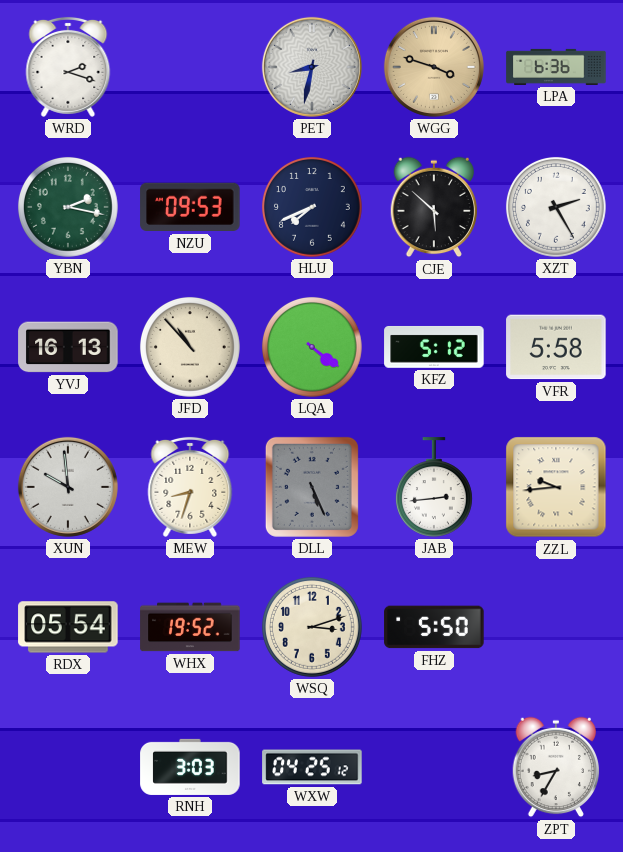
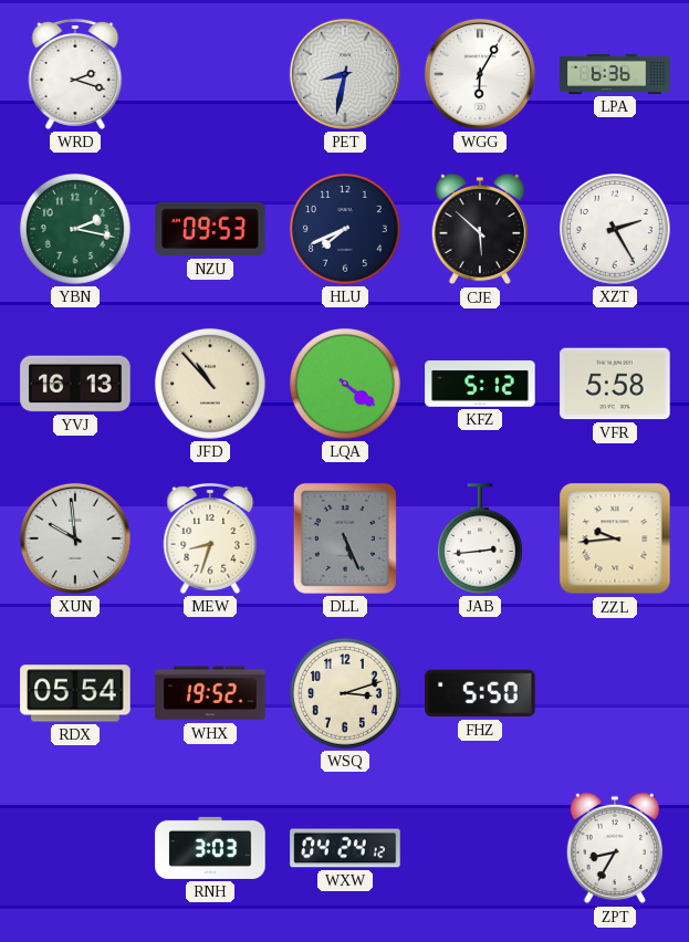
WGG: 3:48 -> 6:05
WGG dial: champagne -> white
WXW: 04:25 -> 04:24
